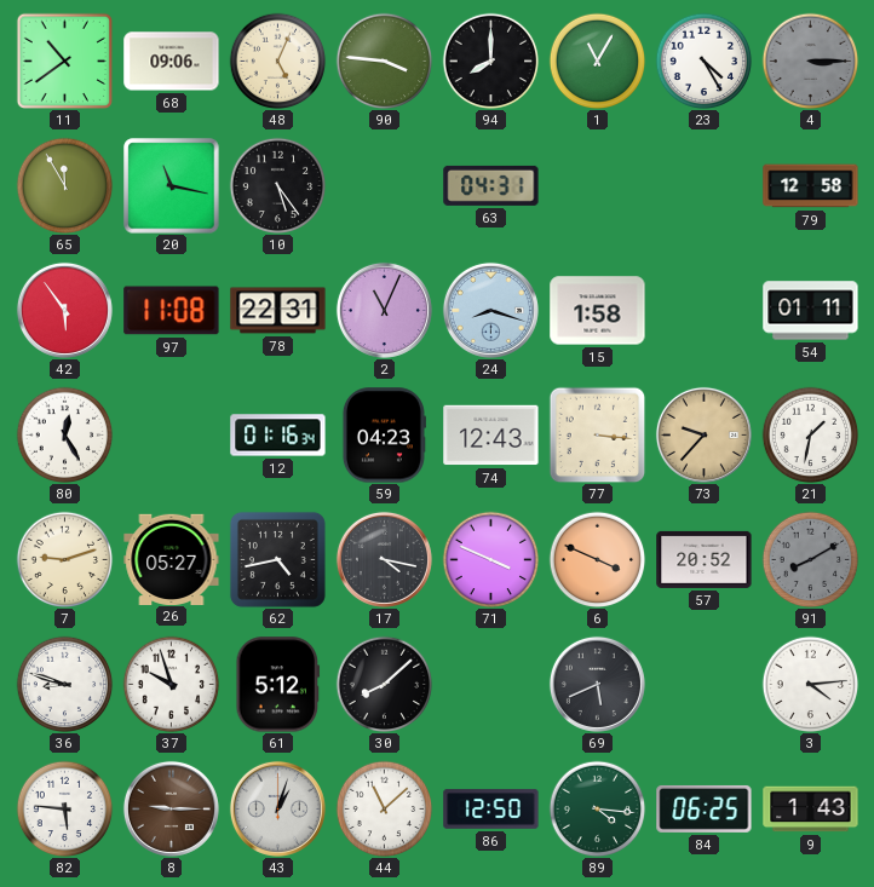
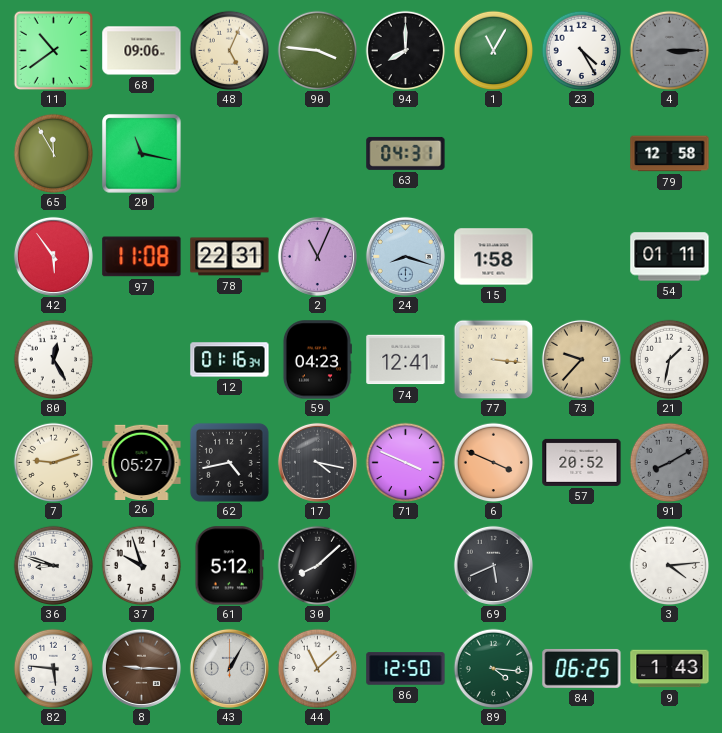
10: 5:24 -> none
74: 12:43 -> 12:41
43: 1:03 -> 1:05
